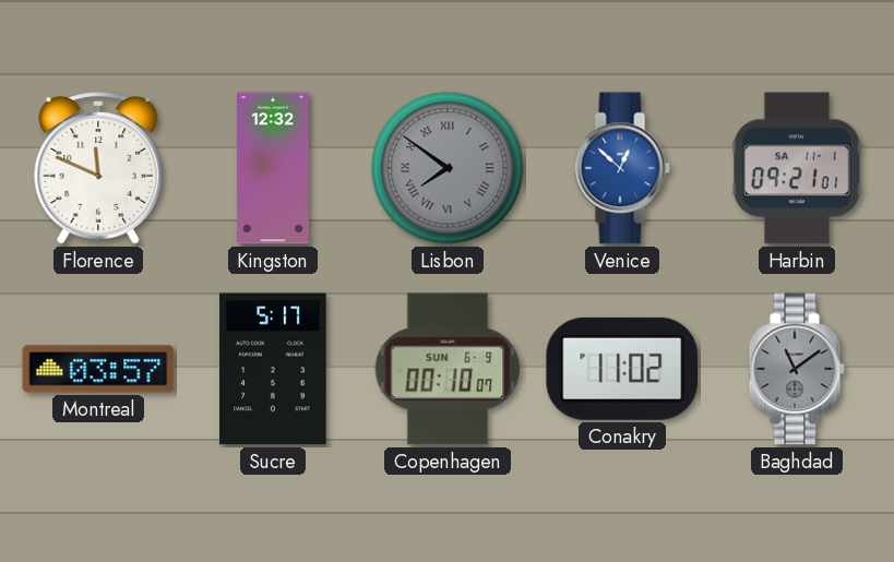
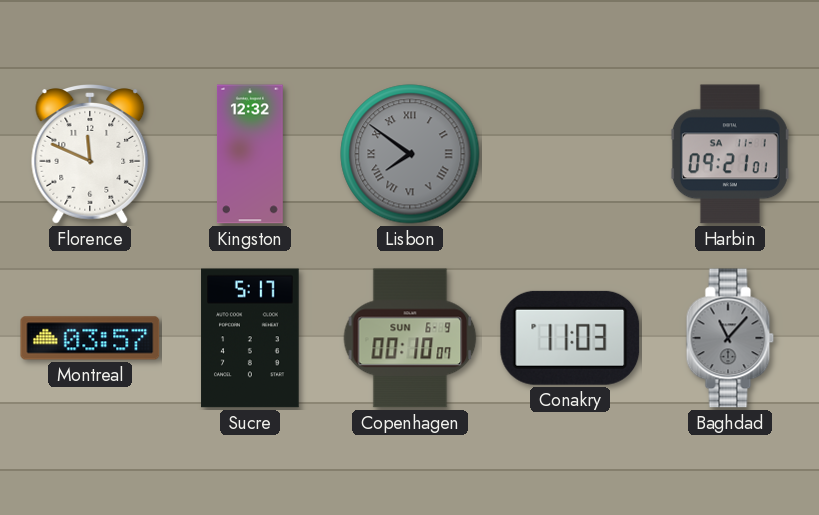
Venice: 12:52 -> none
Conakry: 11:02 -> 11:03
Baghdad: 11:09 -> 11:07
